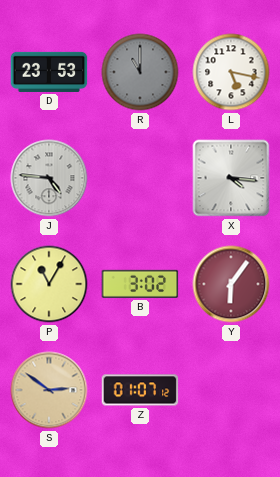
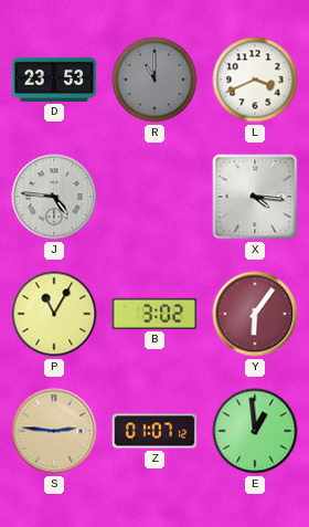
L: 5:17 -> 3:41
S: 2:51 -> 2:46
E: none -> 12:59
